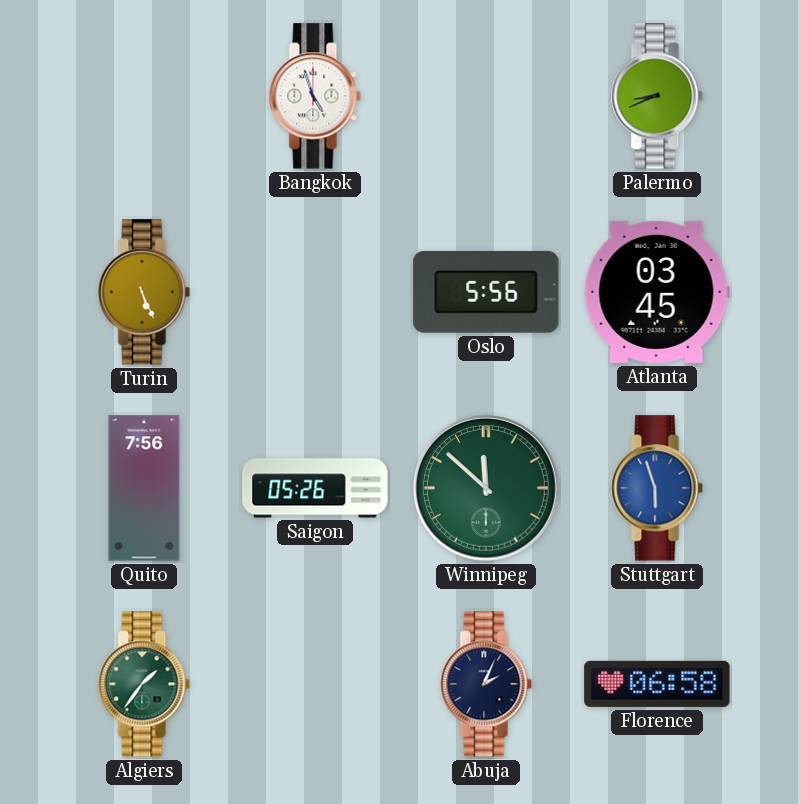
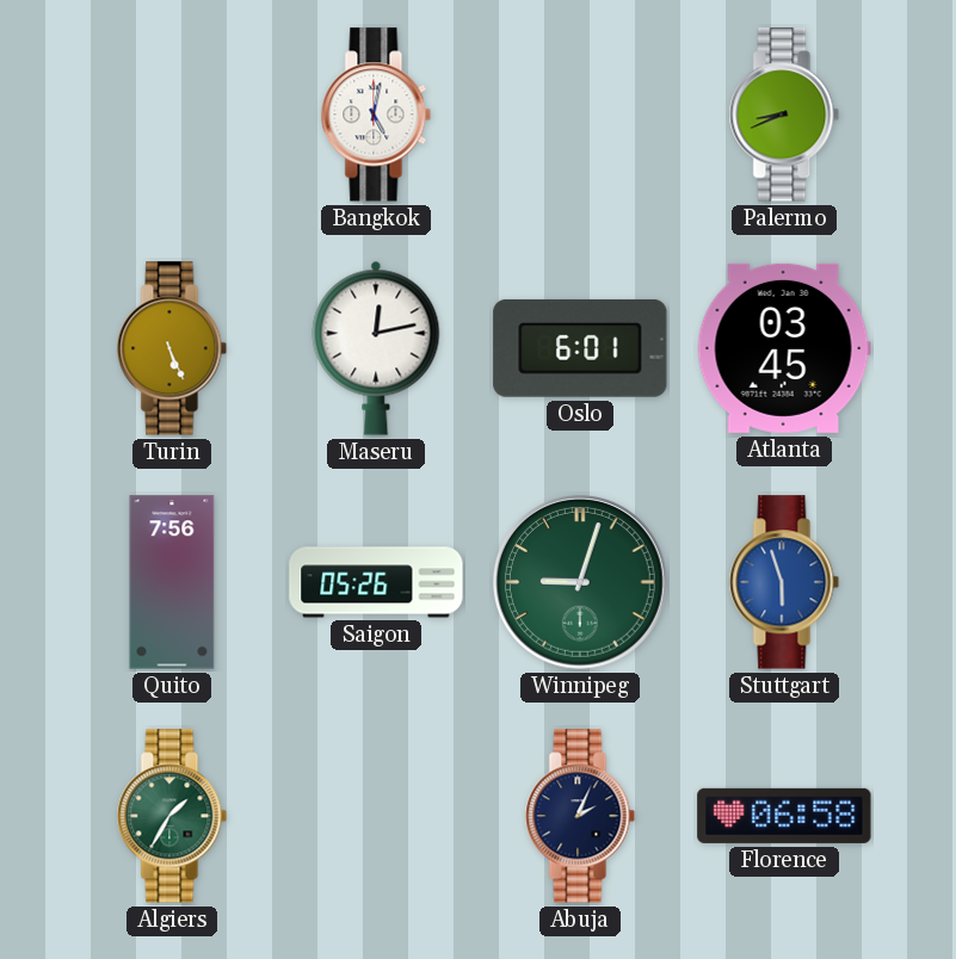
Bangkok: 4:57 -> 5:02
Maseru: none -> 12:13
Oslo: 5:56 -> 6:01
Winnipeg: 11:52 -> 9:03
Algiers: 1:36 -> 1:35
